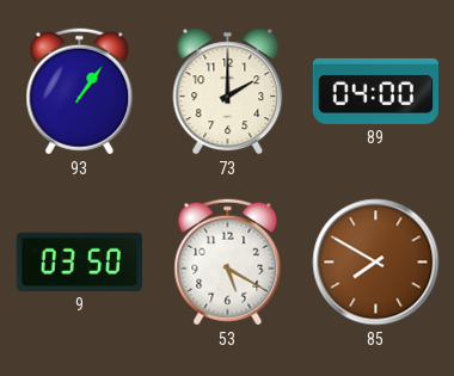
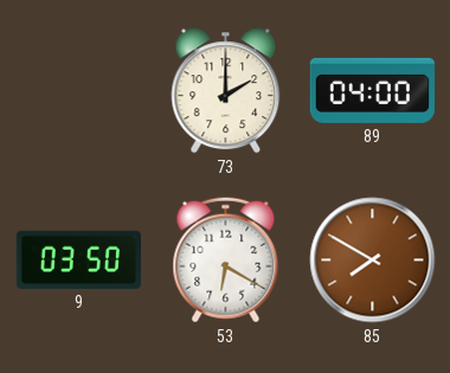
93: 1:06 -> none
53: 5:20 -> 6:20
